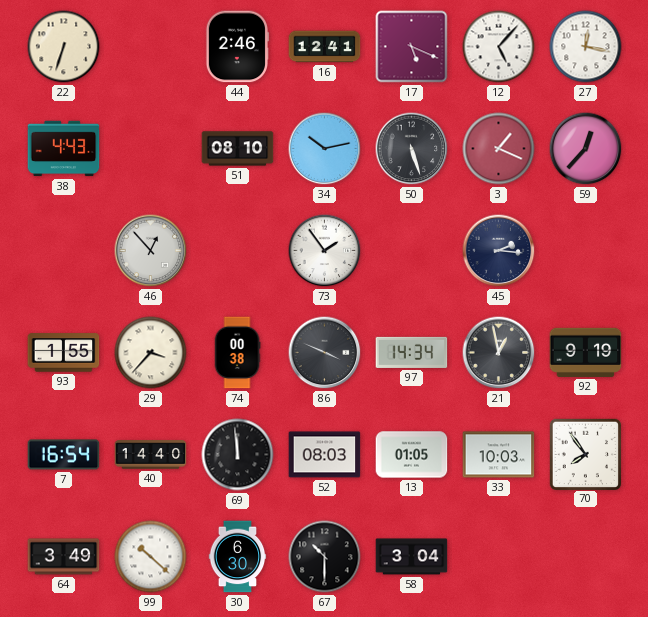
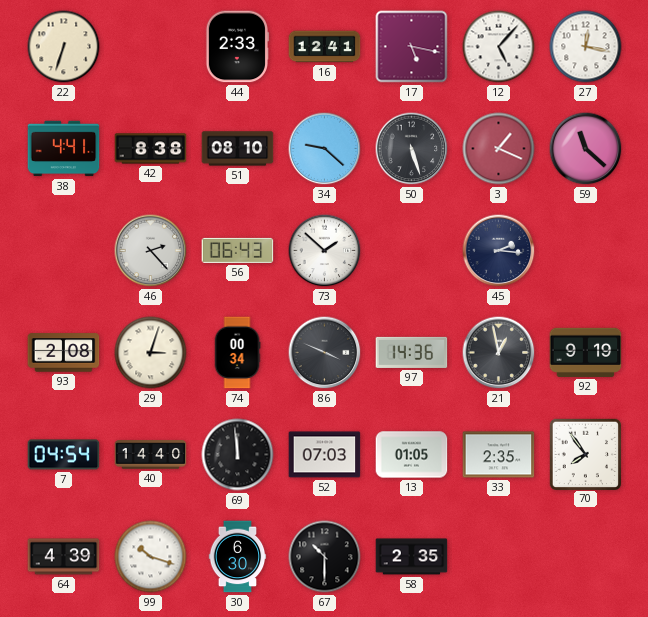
44: 2:46 -> 2:33
17: 5:19 -> 5:17
38: 4:43 -> 4:41
42: none -> 8:38
34: 10:13 -> 9:22
59: 12:37 -> 11:22
46: 12:53 -> 2:23
56: none -> 06:43
73: 1:54 -> 1:52
93: 1:55 -> 2:08
29: 3:37 -> 3:03
74: 00:38 -> 00:34
97: 14:34 -> 14:36
7: 16:54 -> 04:54
52: 08:03 -> 07:03
33: 10:03 -> 2:35
64: 3:49 -> 4:39
99: 10:22 -> 10:18
58: 3:04 -> 2:35
